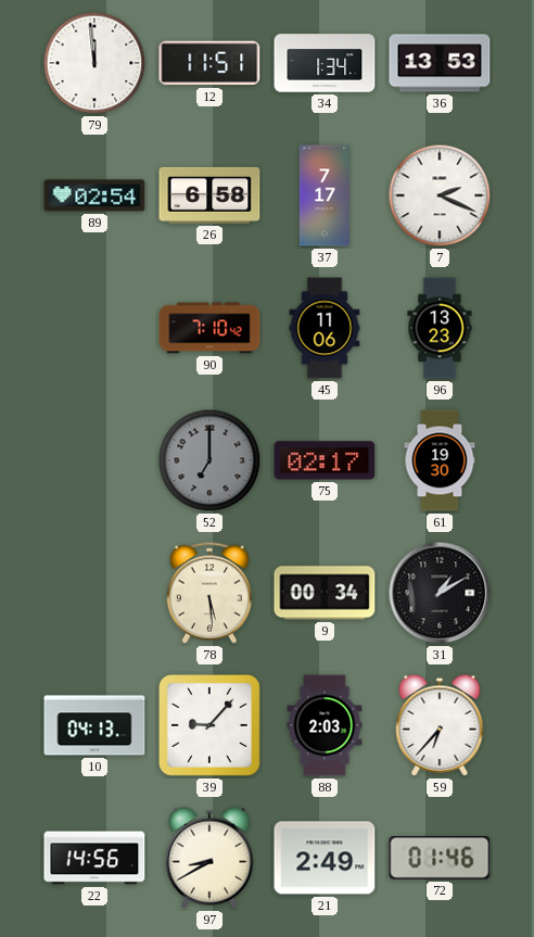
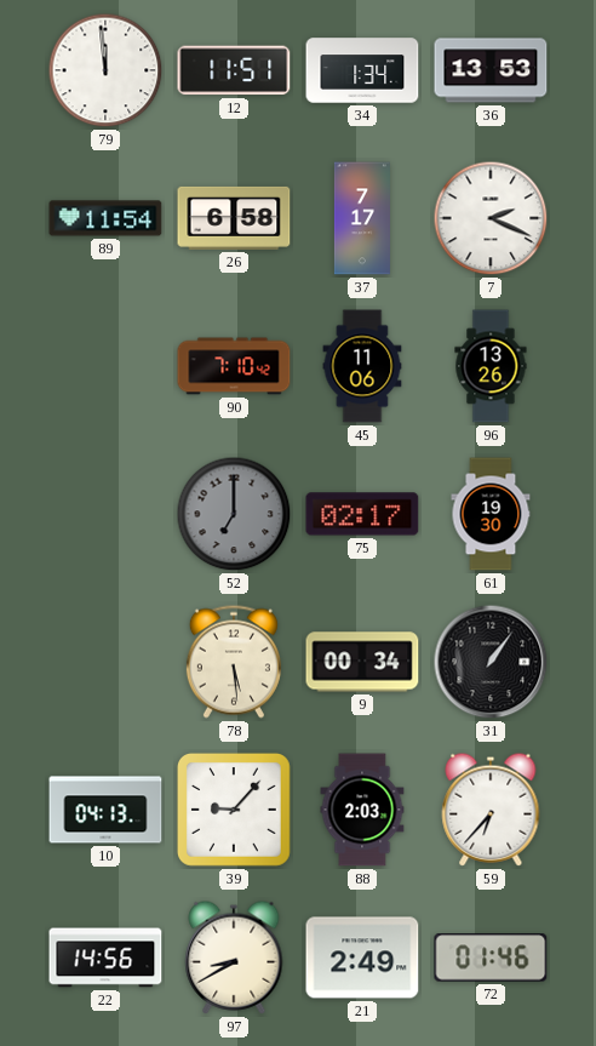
89: 02:54 -> 11:54
96: 13:23 -> 13:26
31: 1:10 -> 1:06
